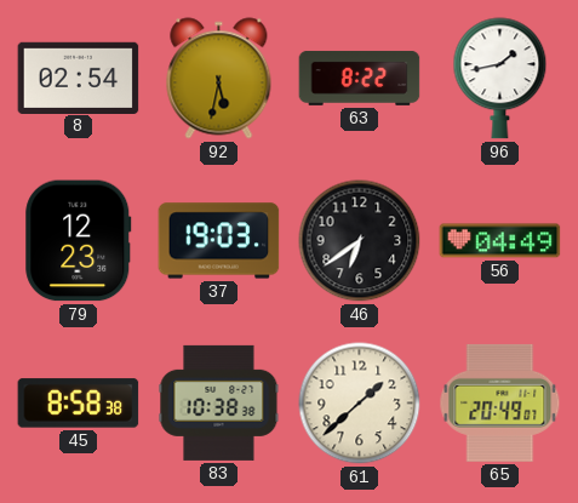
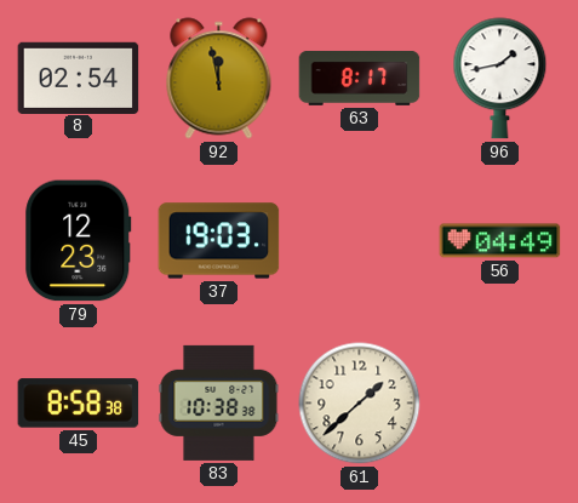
92: 5:32 -> 11:58
63: 8:22 -> 8:17
46: 6:39 -> none
65: 20:49 -> none
